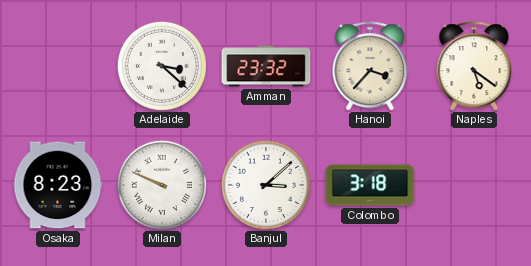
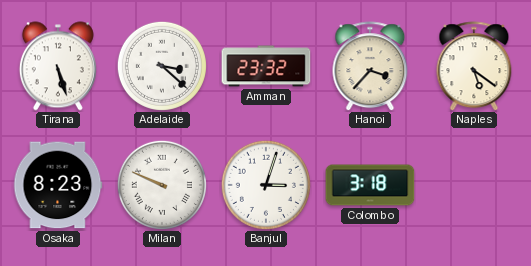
Tirana: none -> 5:27
Banjul: 3:08 -> 3:03
